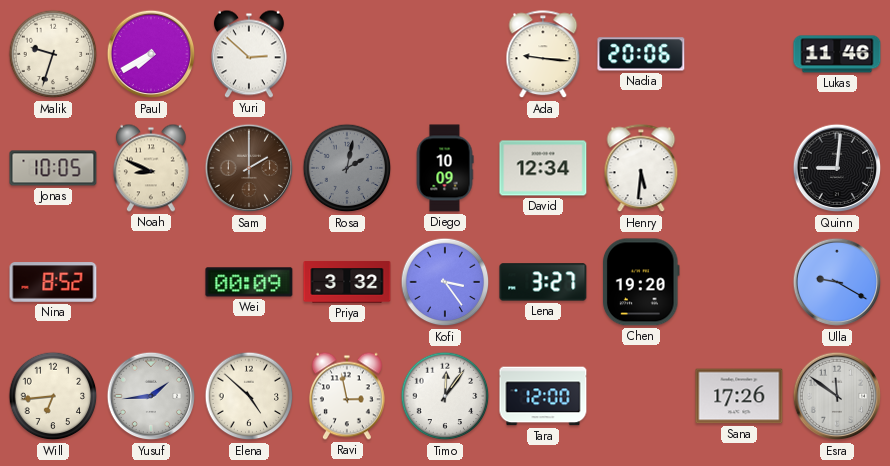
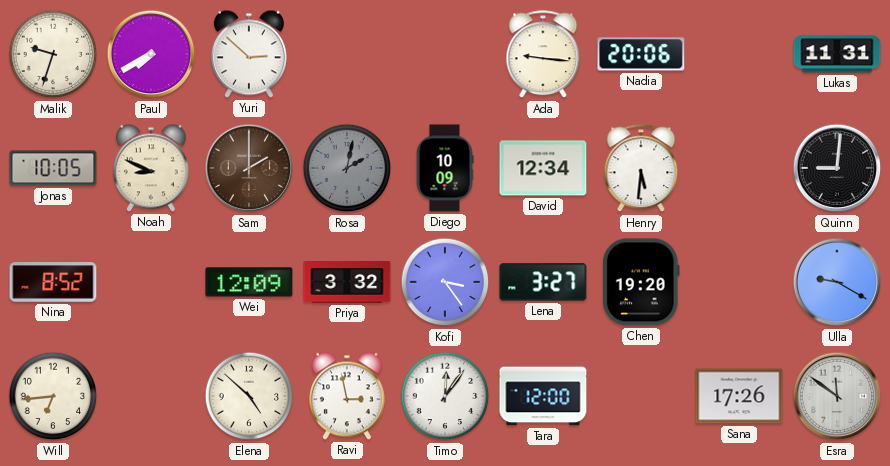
Lukas: 11:46 -> 11:31
Wei: 00:09 -> 12:09
Yusuf: 1:44 -> none
